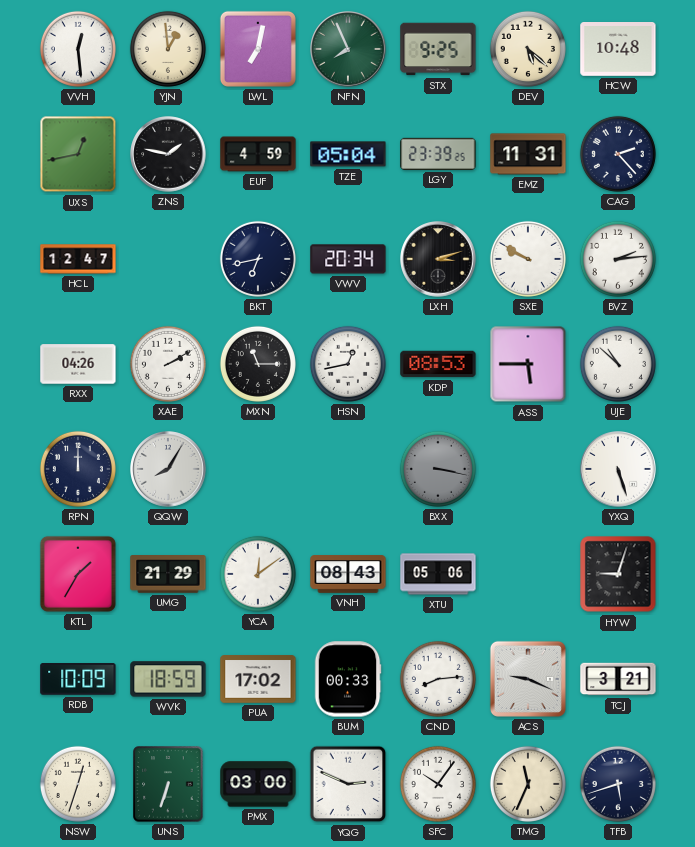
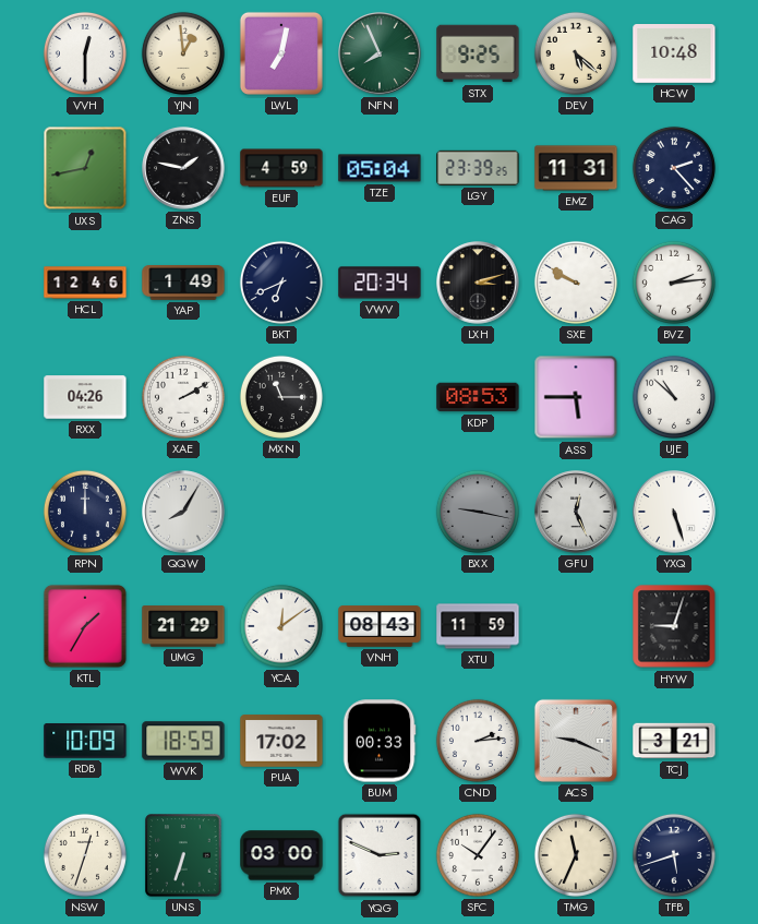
VVH: 12:29 -> 12:30
HCL: 12:47 -> 12:46
YAP: none -> 1:49
BKT: 6:43 -> 6:41
HSN: 12:43 -> none
BXX: 3:17 -> 9:17
GFU: none -> 12:26
XTU: 05:06 -> 11:59
CND: 8:14 -> 2:14
